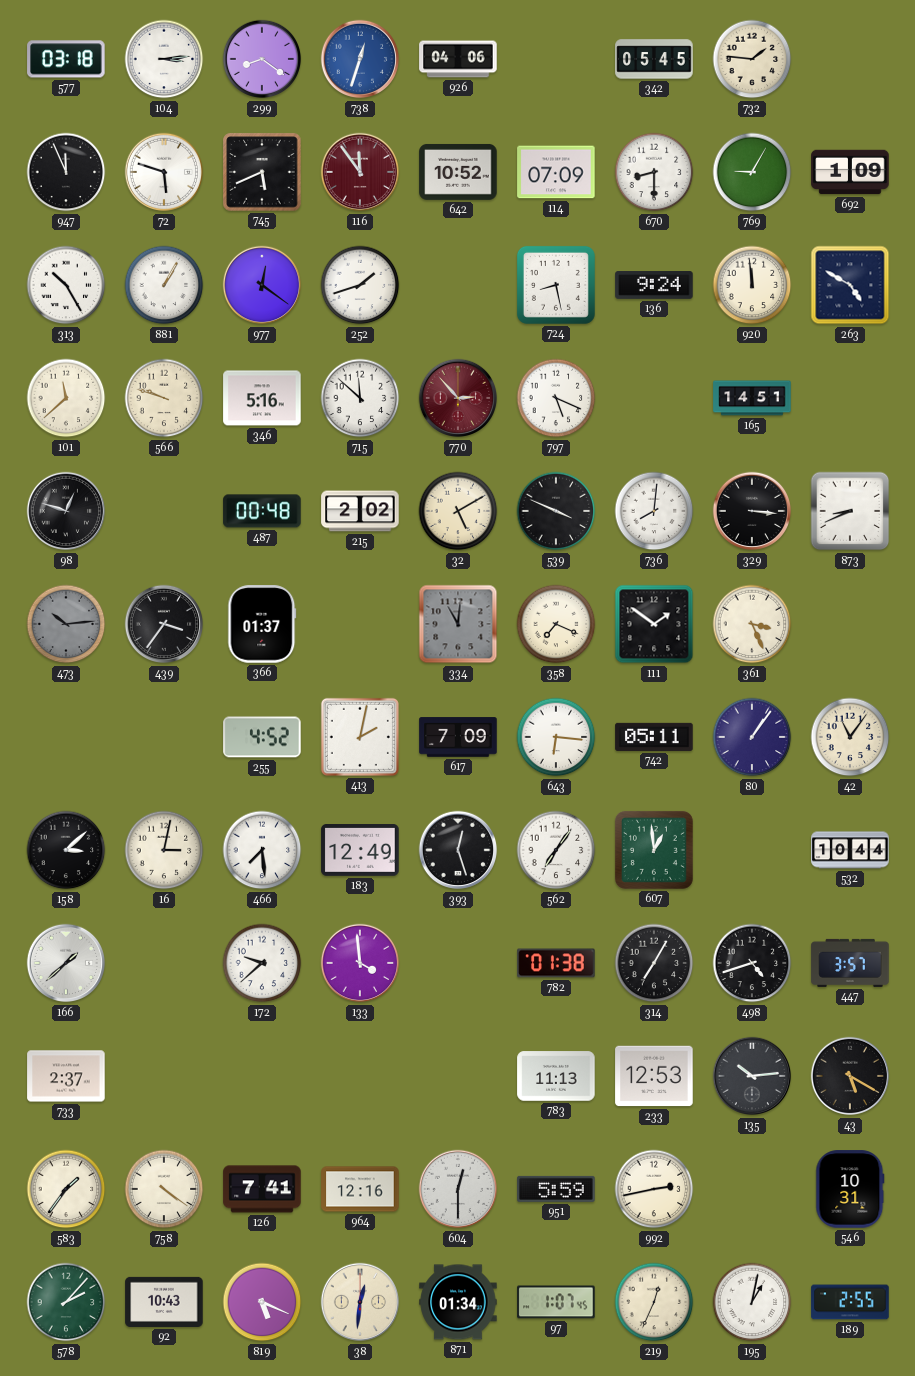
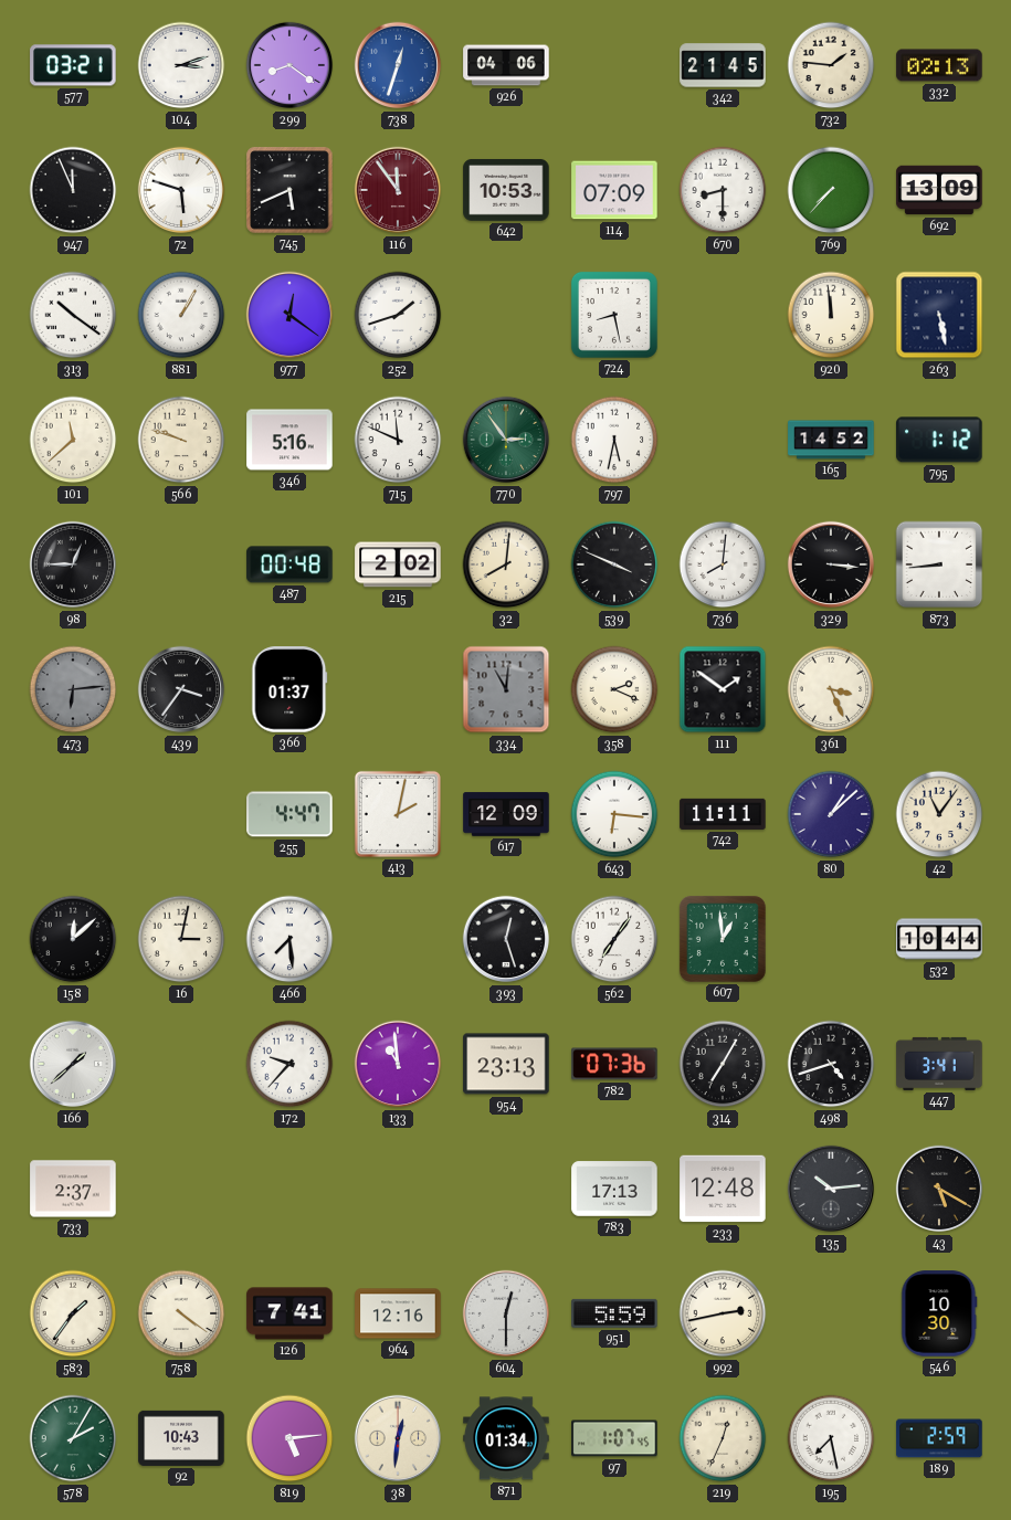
577: 03:18 -> 03:21
104: 3:14 -> 3:12
342: 05:45 -> 21:45
332: none -> 02:13
642: 10:52 -> 10:53
769: 9:05 -> 7:37
692: 1:09 -> 13:09
313: 10:25 -> 10:21
136: 9:24 -> none
263: 4:50 -> 5:28
715: 11:52 -> 11:49
770: 2:53 -> 2:54
770 dial: burgundy -> green
797: 5:19 -> 5:32
165: 14:51 -> 14:52
795: none -> 1:12
98: 12:48 -> 12:45
32: 5:10 -> 8:01
873: 8:41 -> 8:44
473: 10:14 -> 6:14
358: 7:19 -> 2:19
255: 4:52 -> 4:47
617: 7:09 -> 12:09
742: 05:11 -> 11:11
80: 1:06 -> 1:08
158: 3:08 -> 12:08
183: 12:49 -> none
172: 9:38 -> 9:37
133: 3:59 -> 10:59
954: none -> 23:13
782: 01:38 -> 07:36
447: 3:57 -> 3:41
783: 11:13 -> 17:13
233: 12:53 -> 12:48
546: 10:31 -> 10:30
578: 2:07 -> 2:05
819: 5:19 -> 5:14
195: 1:02 -> 7:28
189: 2:55 -> 2:59
